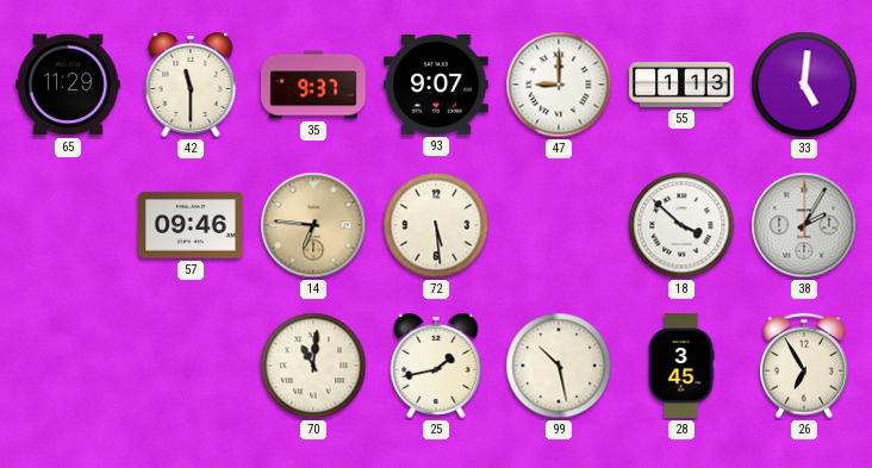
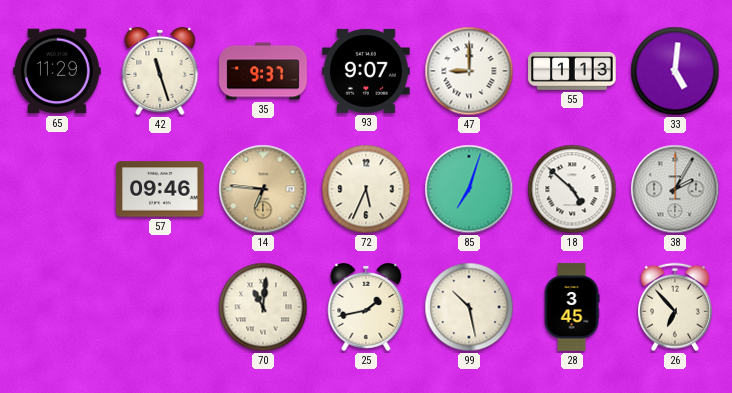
42: 11:30 -> 11:27
72: 5:29 -> 5:34
85: none -> 7:03
18: 3:52 -> 4:52
26: 6:55 -> 6:53
